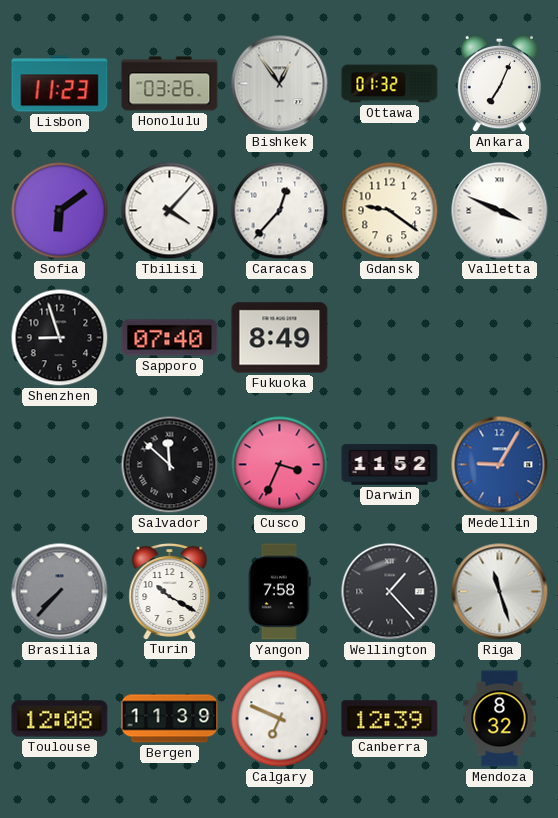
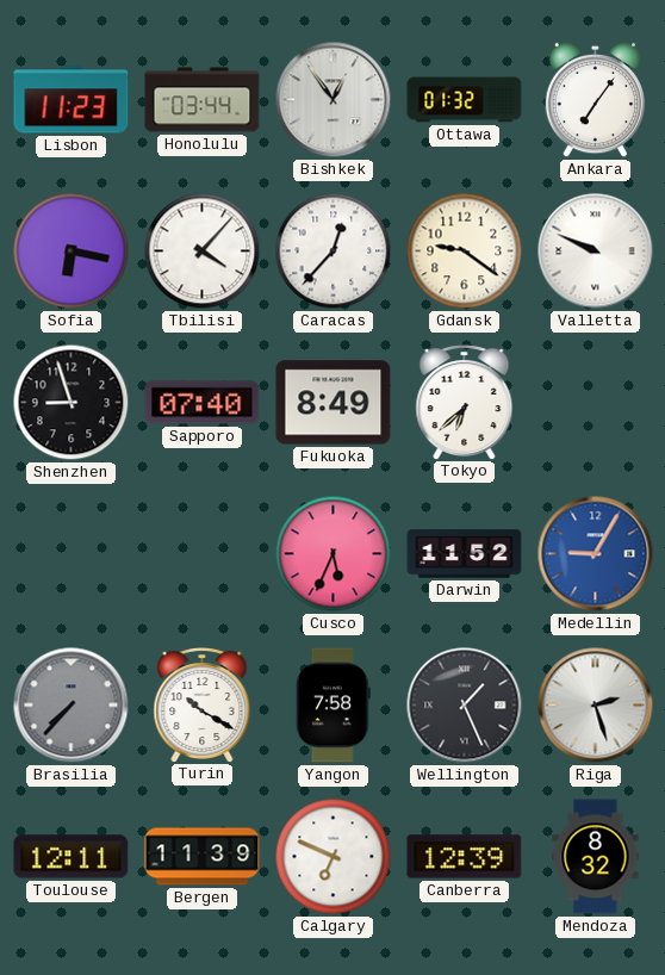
Honolulu: 03:26 -> 03:44
Ankara: 7:04 -> 7:06
Sofia: 6:09 -> 6:17
Valletta: 3:49 -> 9:49
Tokyo: none -> 6:38
Salvador: 11:52 -> none
Cusco: 3:34 -> 5:34
Wellington: 1:23 -> 1:26
Riga: 11:27 -> 2:27
Toulouse: 12:08 -> 12:11
